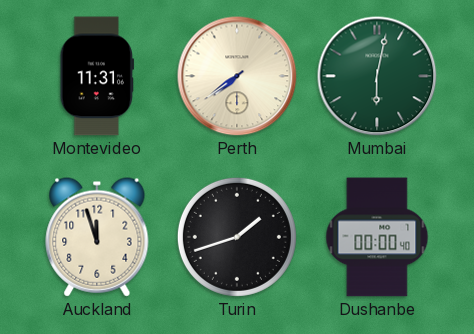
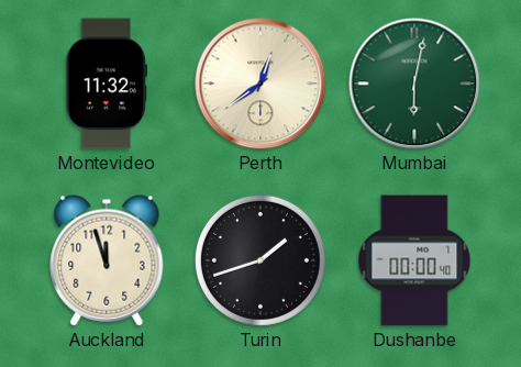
Montevideo: 11:31 -> 11:32
Perth: 7:39 -> 12:39
